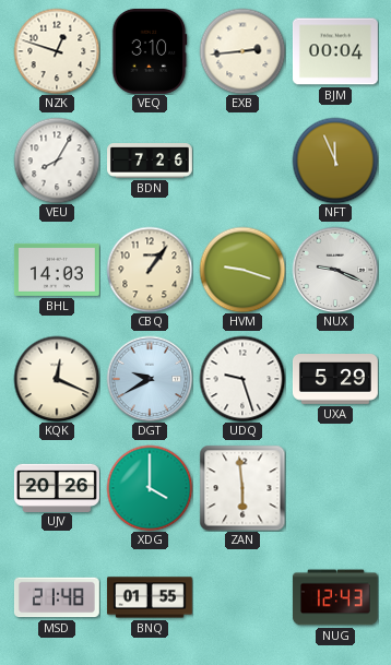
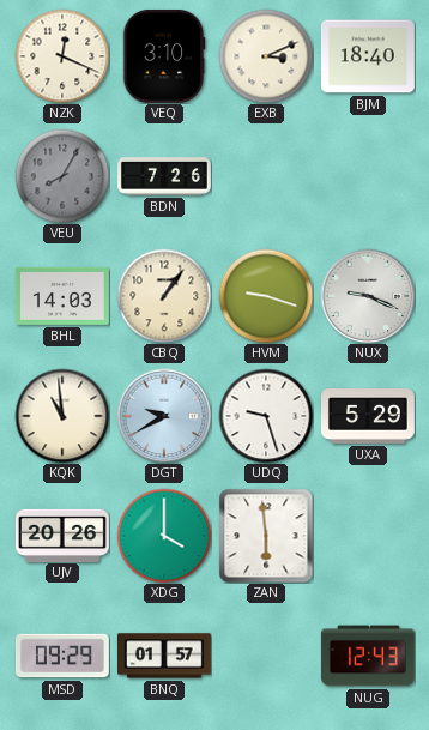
NZK: 12:48 -> 12:19
EXB: 2:44 -> 3:11
BJM: 00:04 -> 18:40
VEU dial: white -> grey
NFT: 11:56 -> none
KQK: 12:19 -> 10:59
MSD: 21:48 -> 09:29
BNQ: 01:55 -> 01:57
